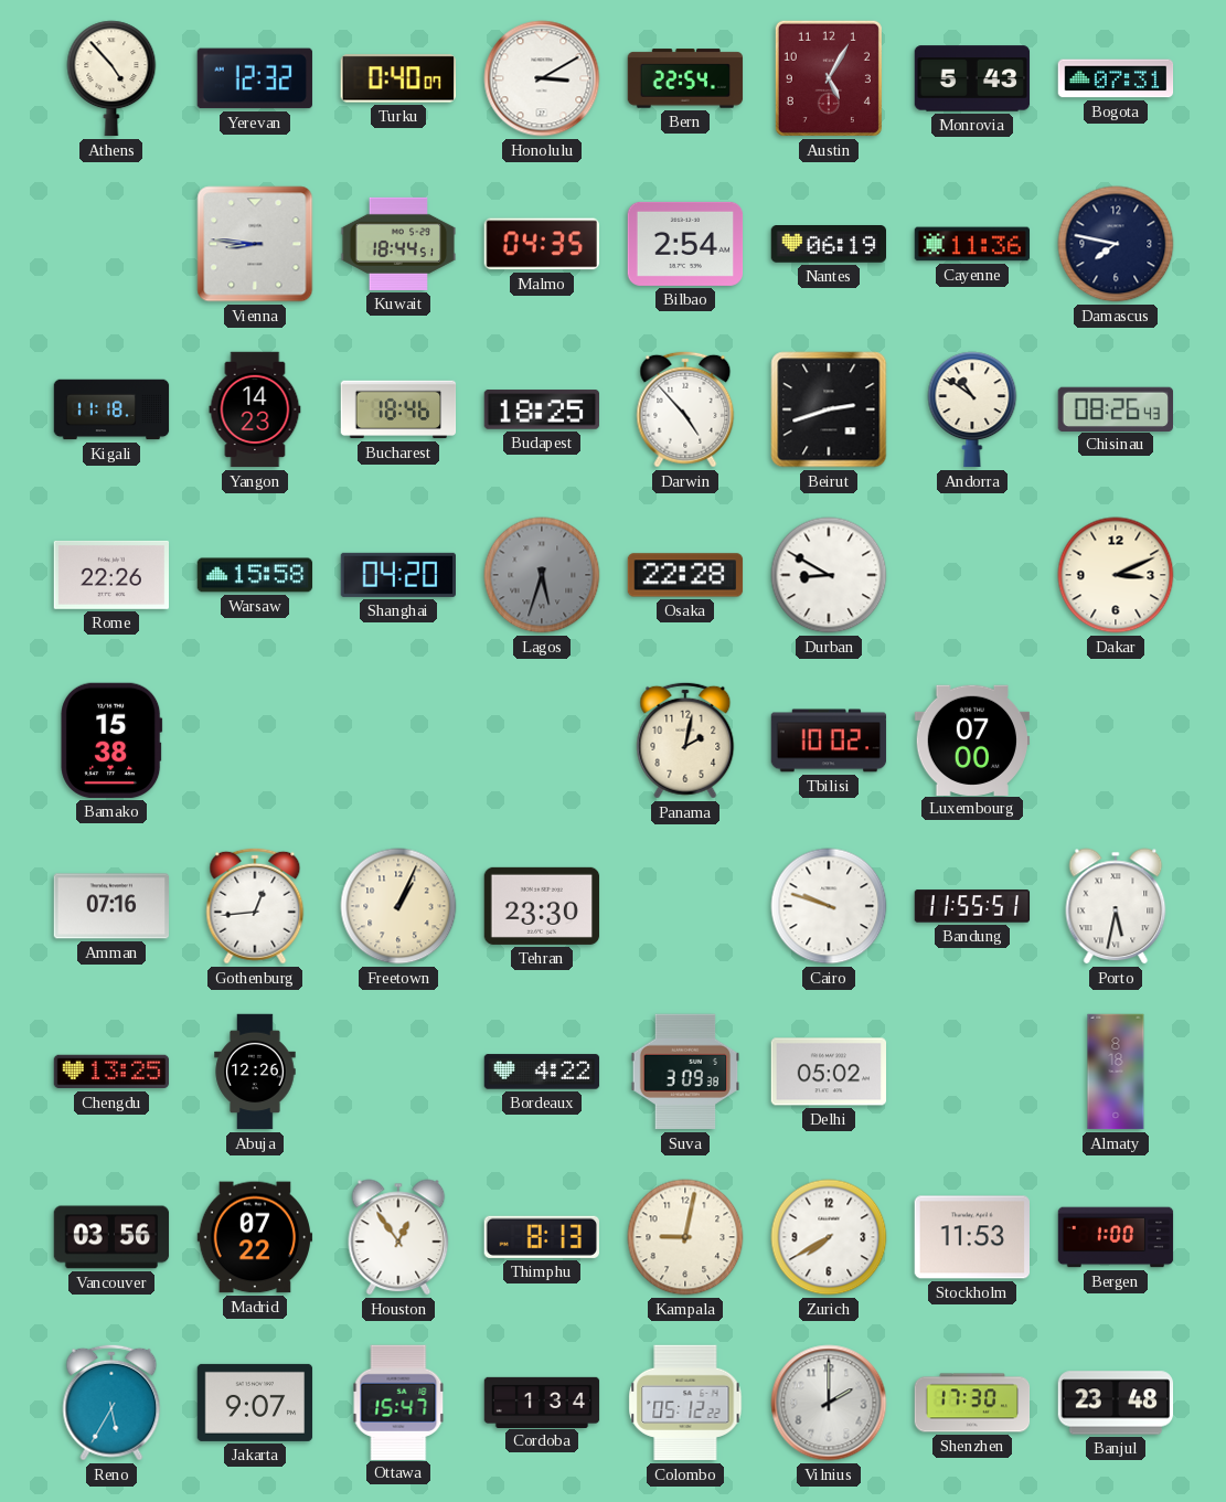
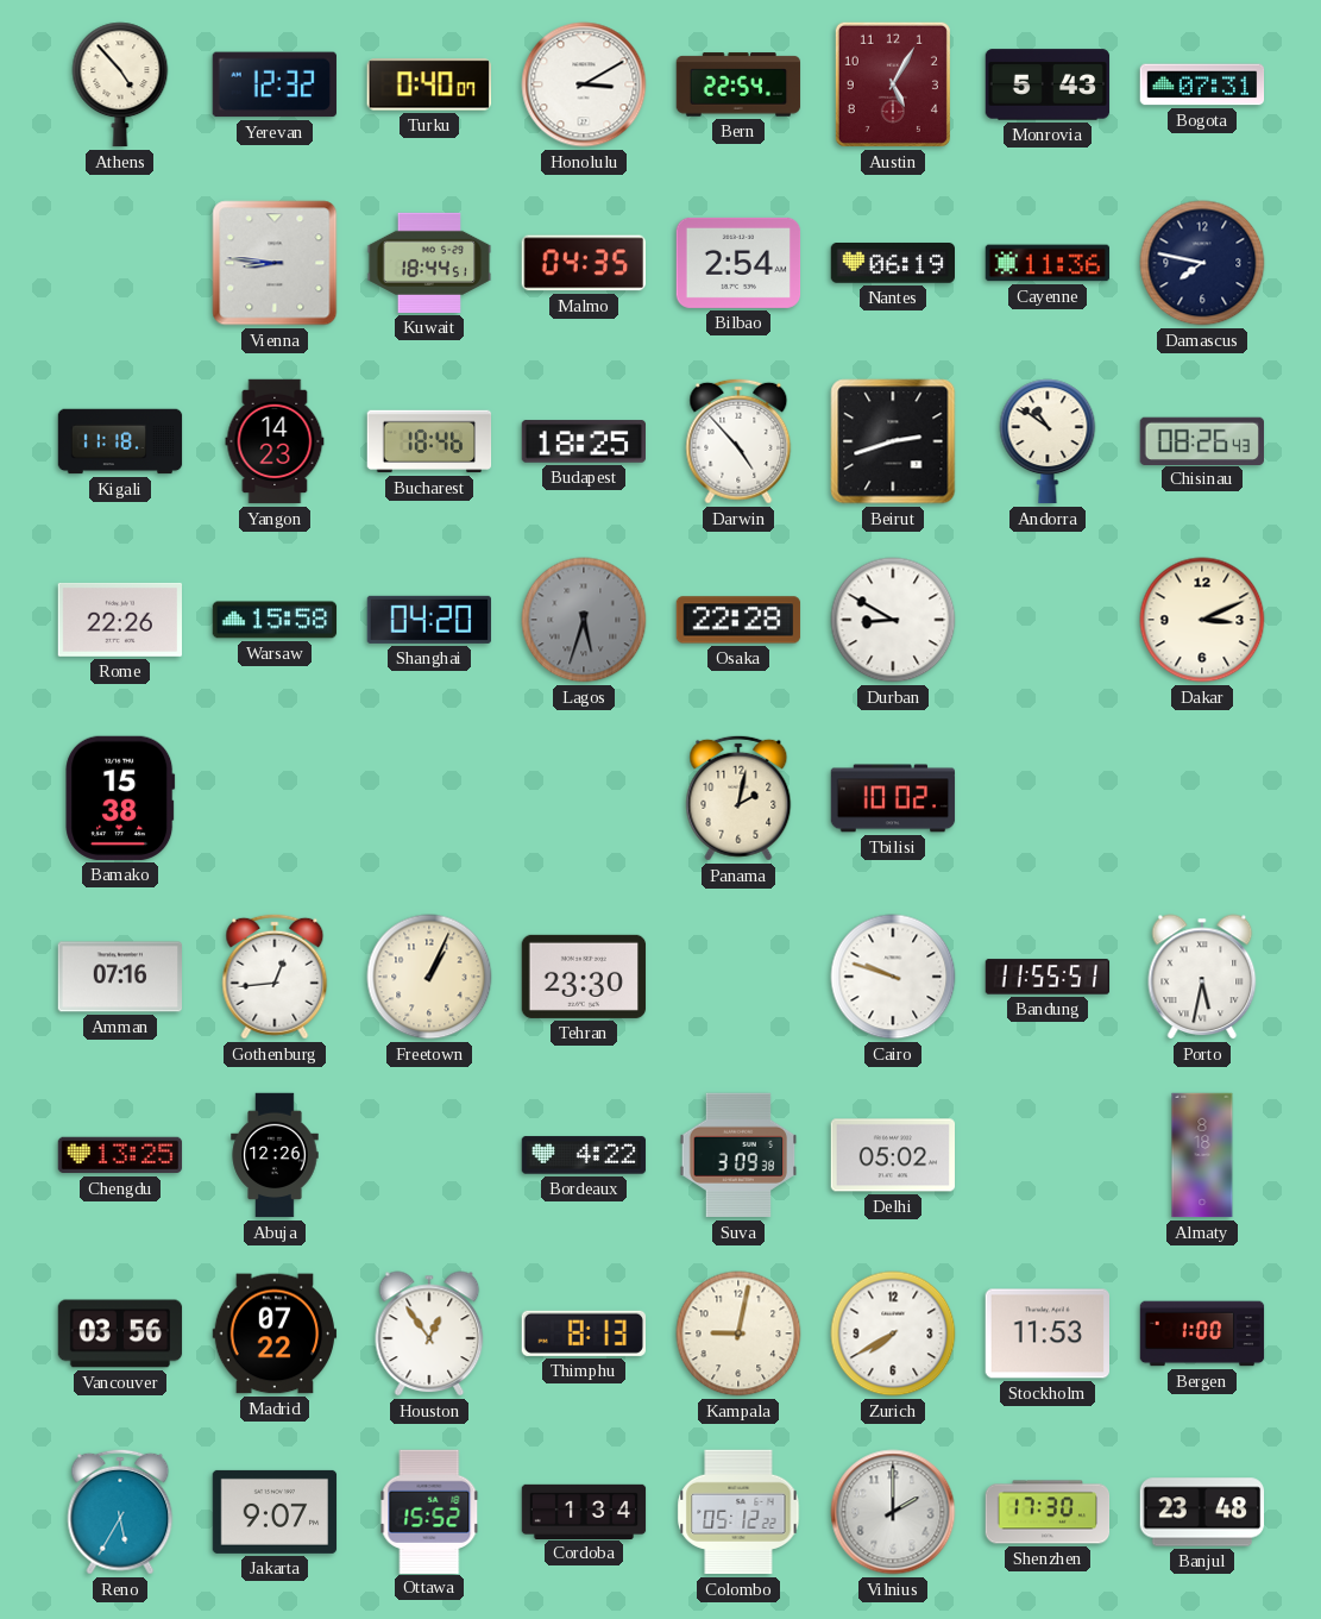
Luxembourg: 07:00 -> none
Ottawa: 15:47 -> 15:52
